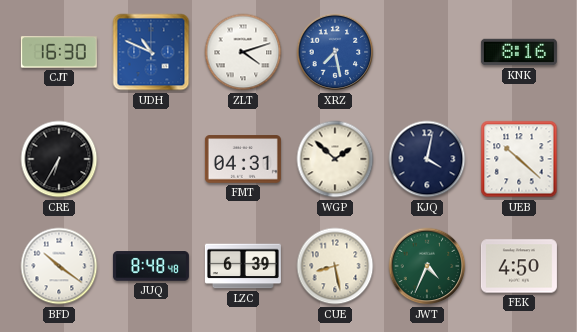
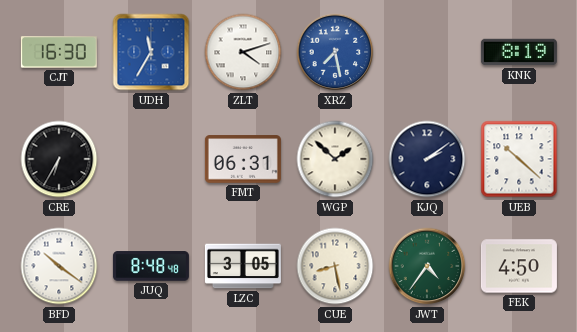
UDH: 10:49 -> 11:35
KNK: 8:16 -> 8:19
FMT: 04:31 -> 06:31
KJQ: 4:02 -> 2:09
LZC: 6:39 -> 3:05
JWT: 4:34 -> 4:36
